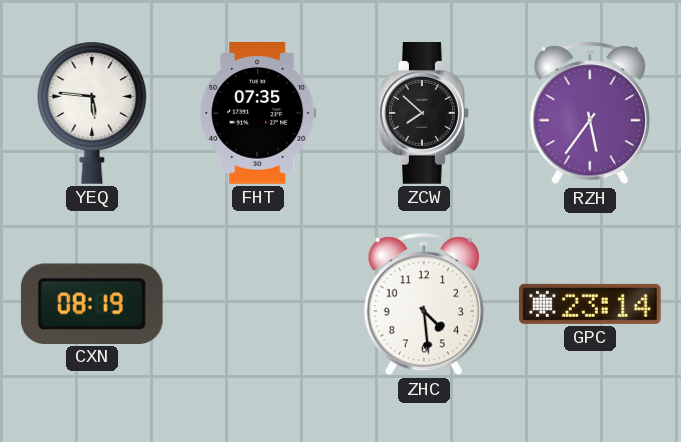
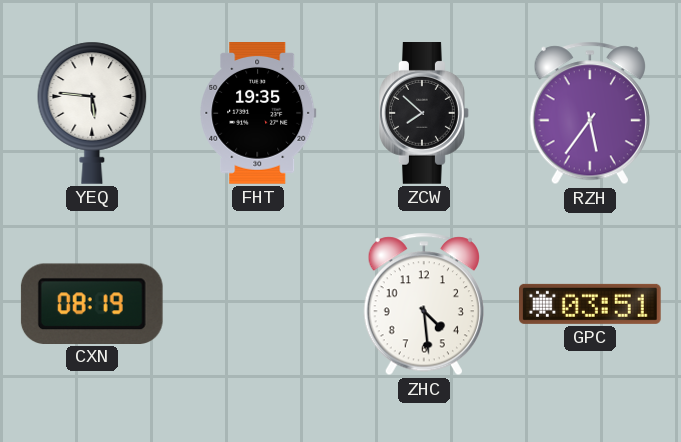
FHT: 07:35 -> 19:35
GPC: 23:14 -> 03:51
